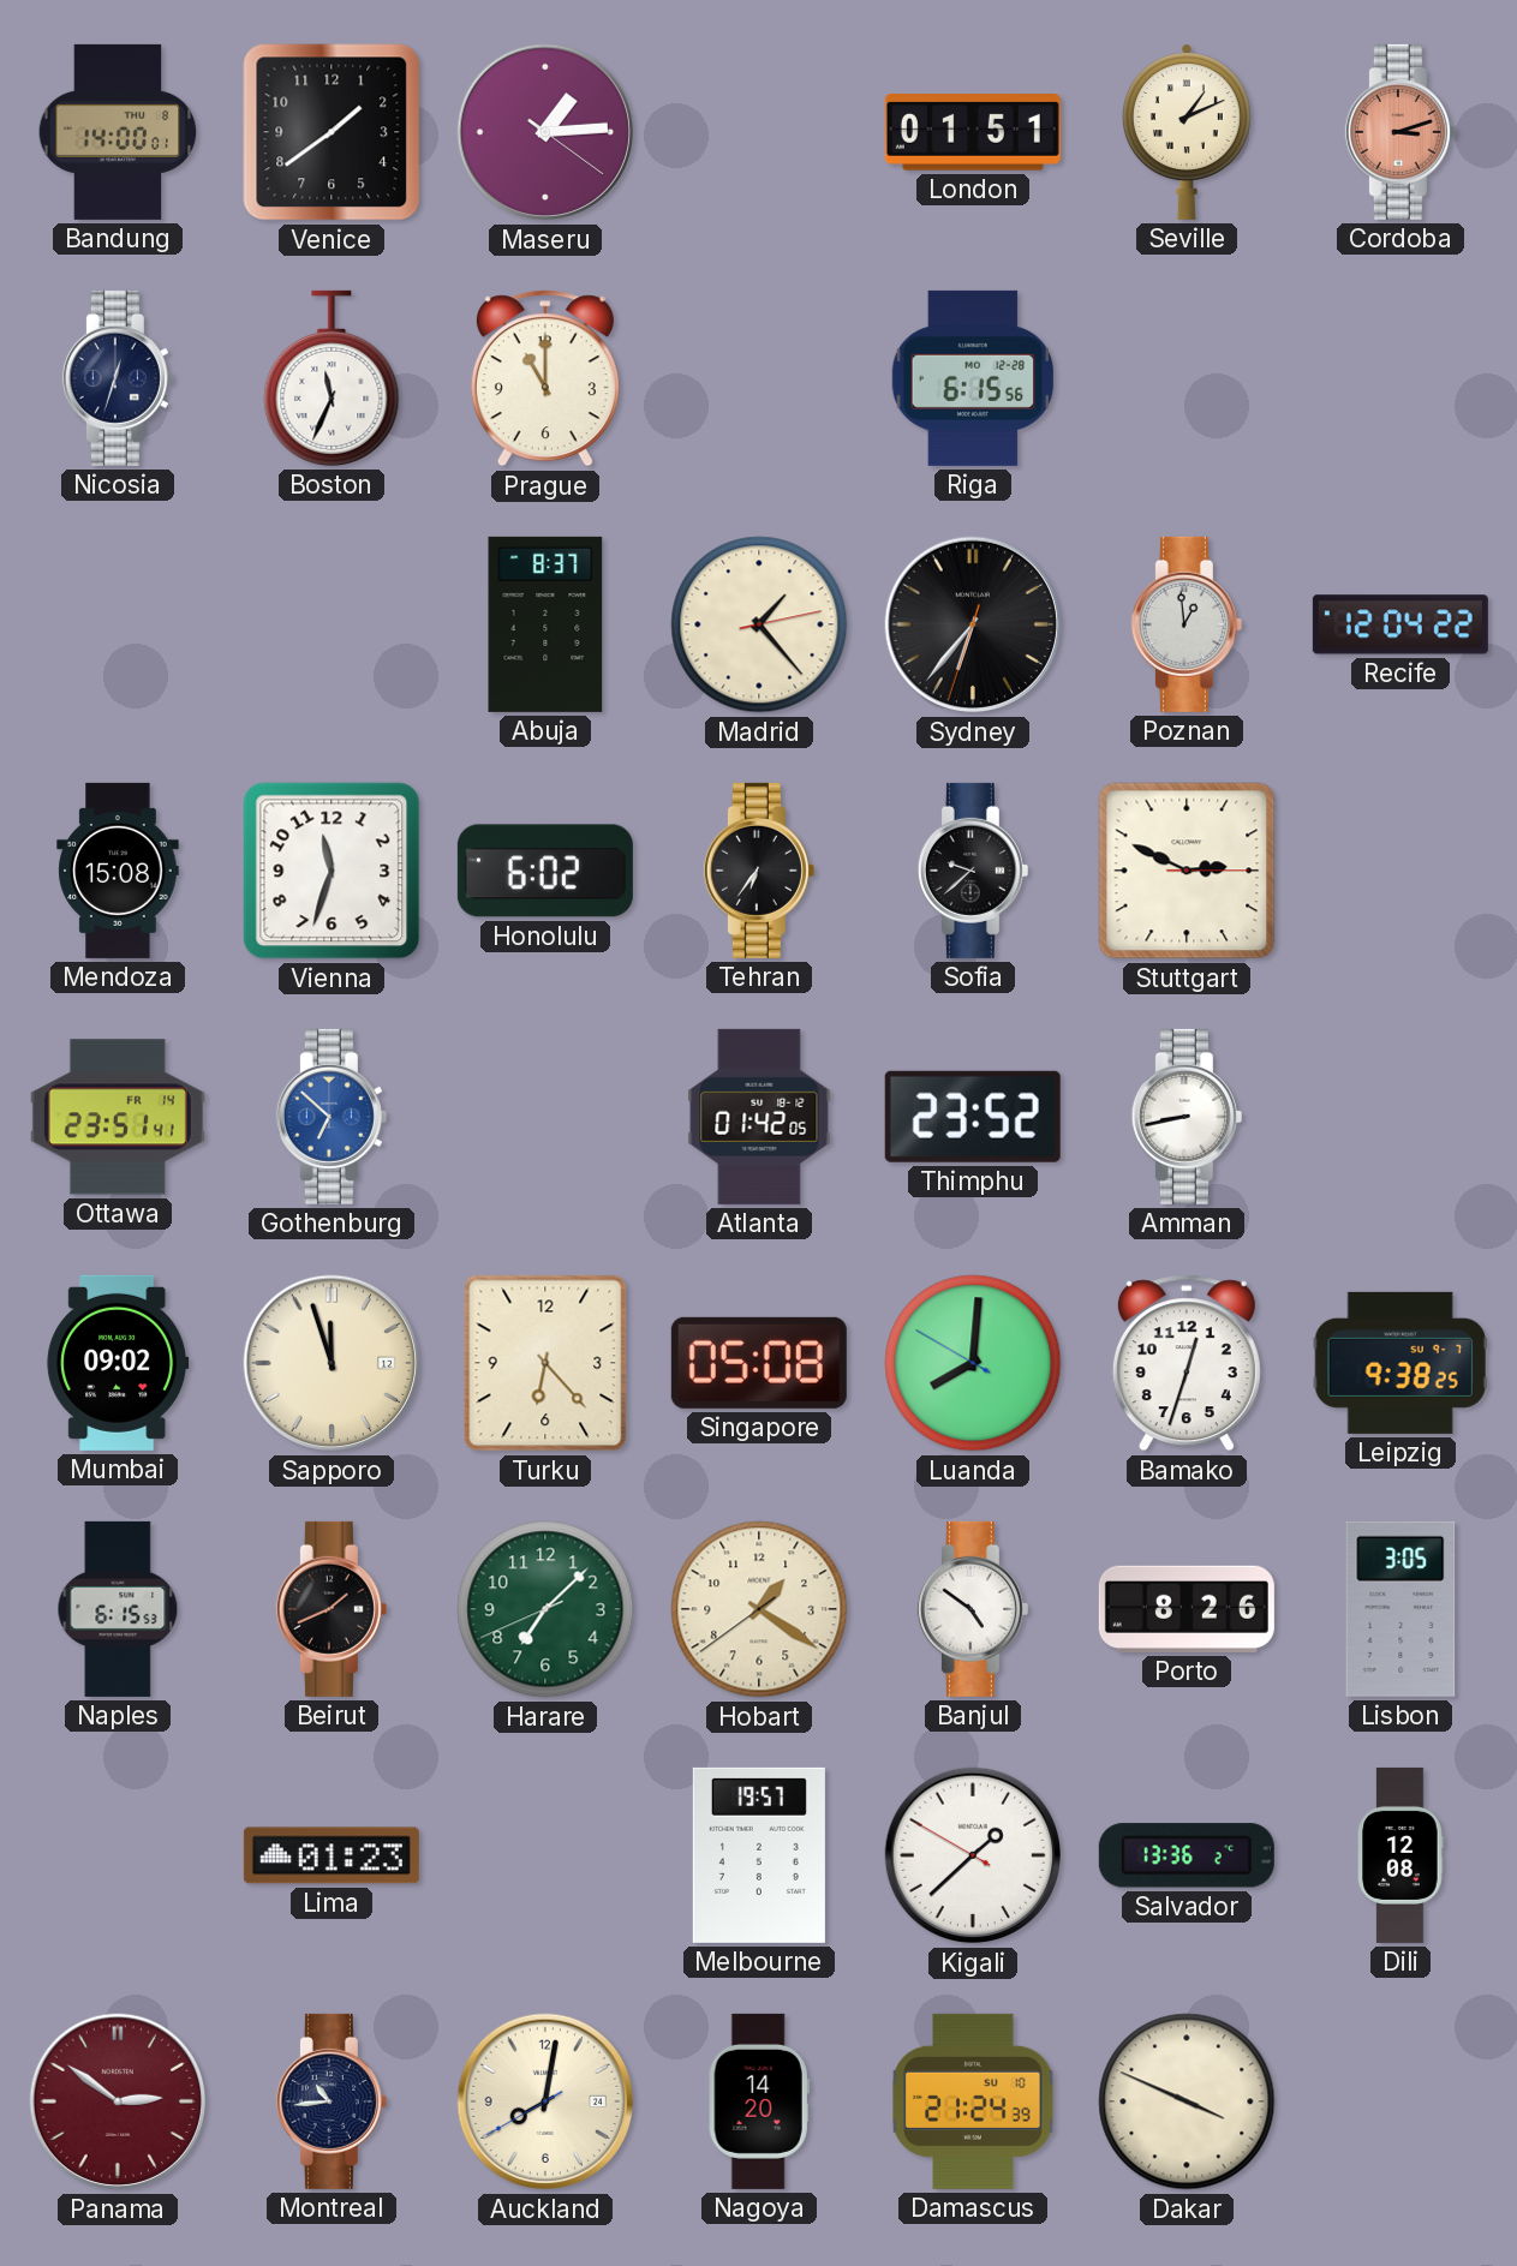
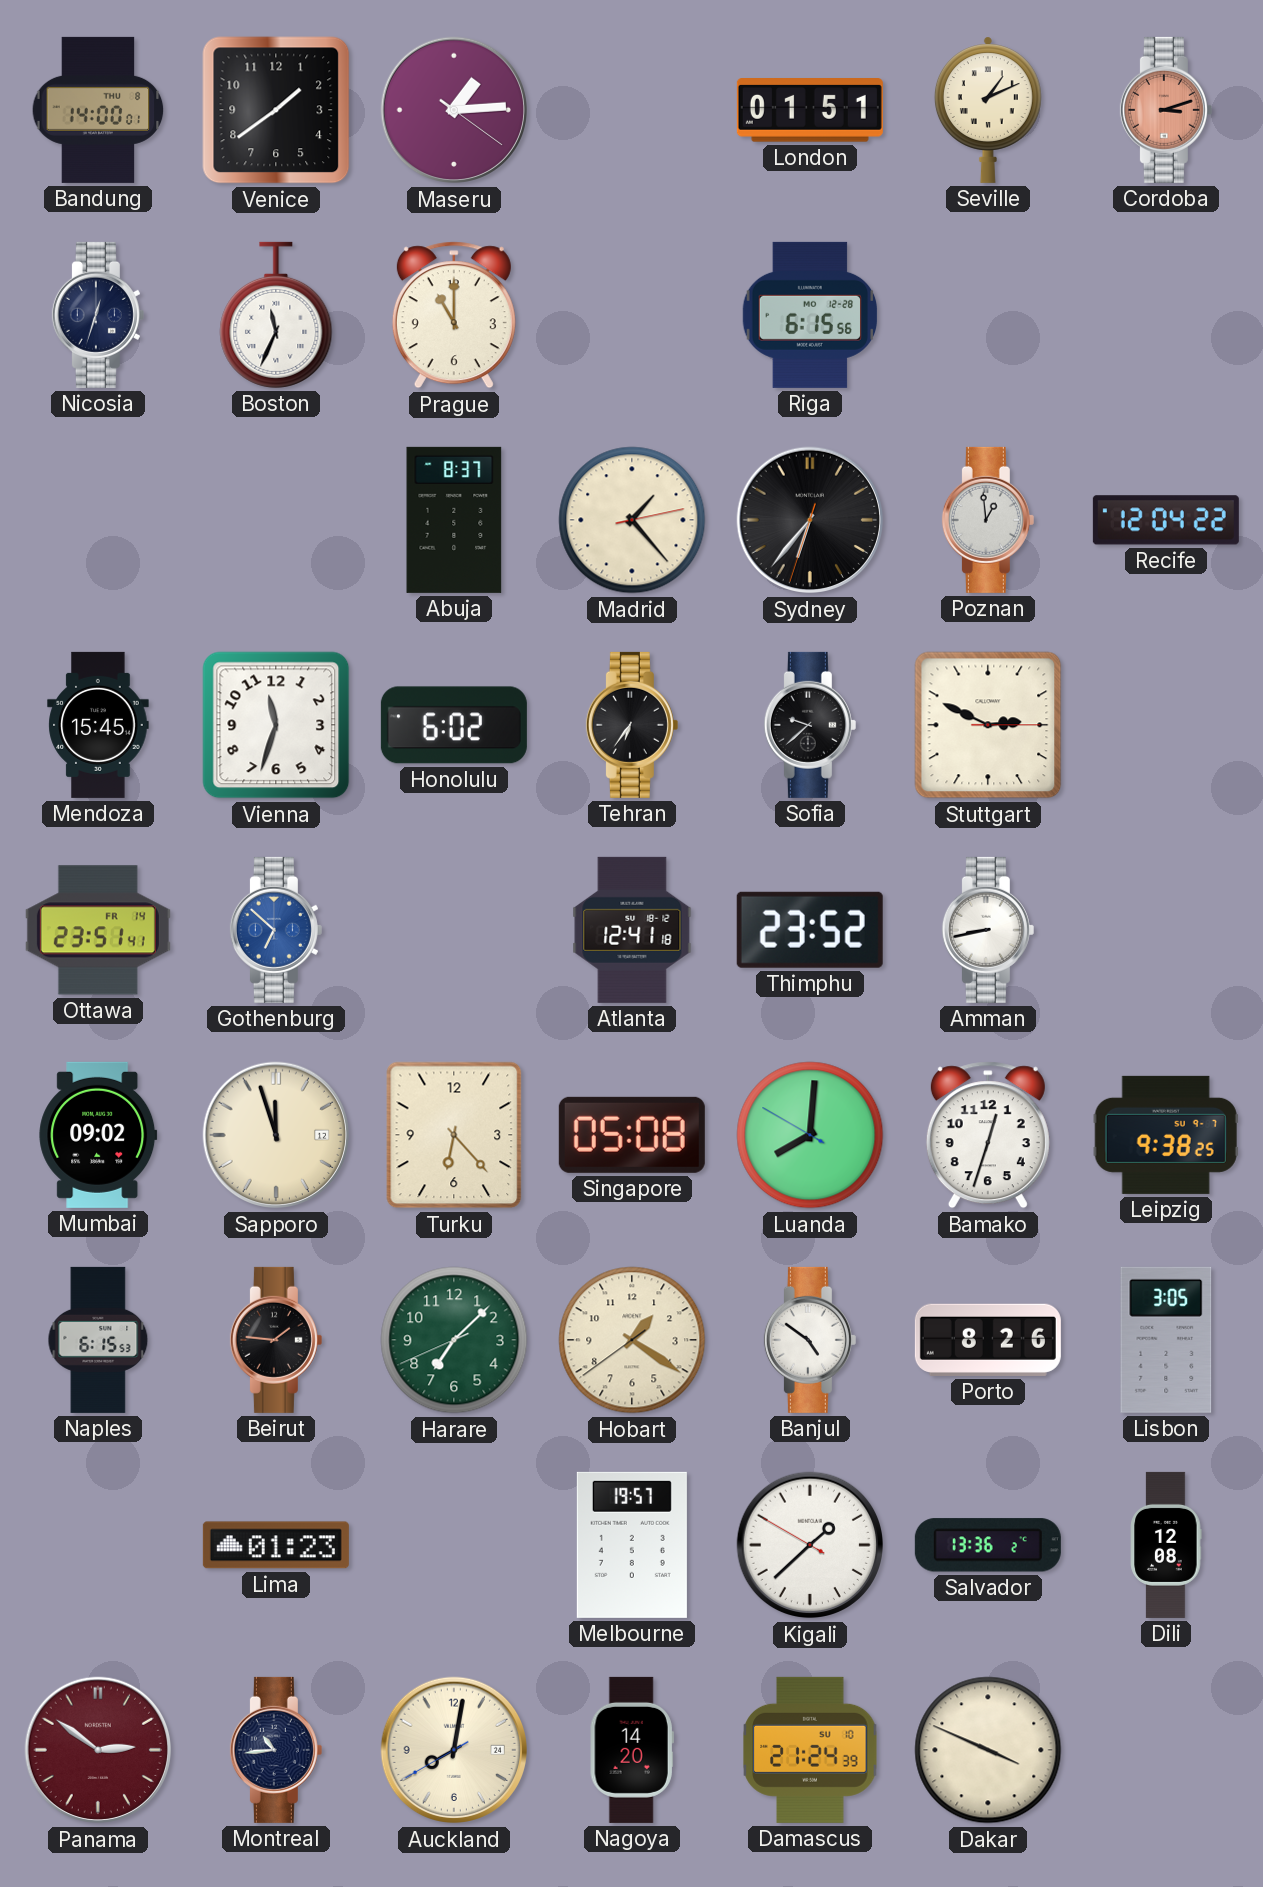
Mendoza: 15:08 -> 15:45
Atlanta: 01:42 -> 12:41
Beirut: 1:41 -> 1:46
